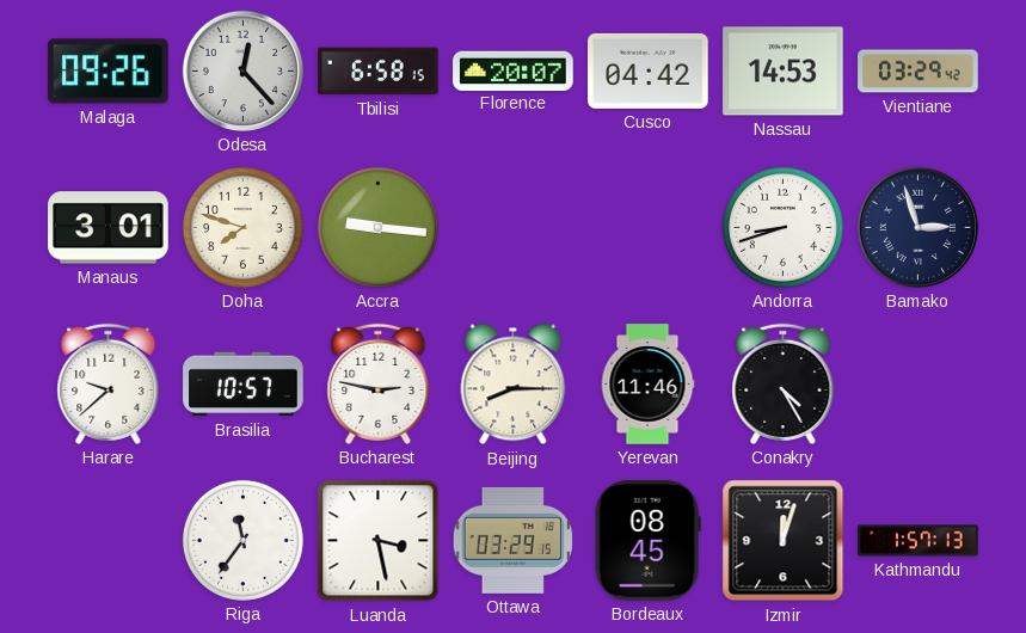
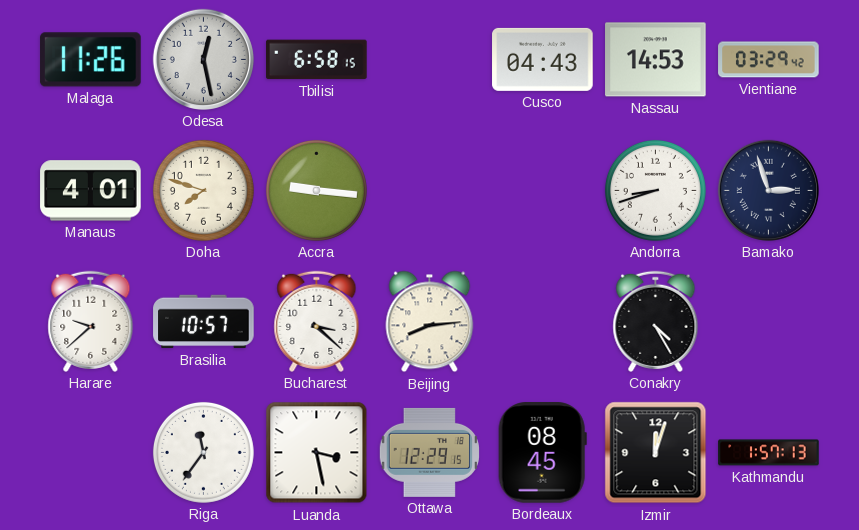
Malaga: 09:26 -> 11:26
Odesa: 12:23 -> 12:28
Florence: 20:07 -> none
Cusco: 04:42 -> 04:43
Manaus: 3:01 -> 4:01
Bucharest: 2:47 -> 3:22
Beijing: 8:15 -> 8:14
Yerevan: 11:46 -> none
Ottawa: 03:29 -> 12:29
